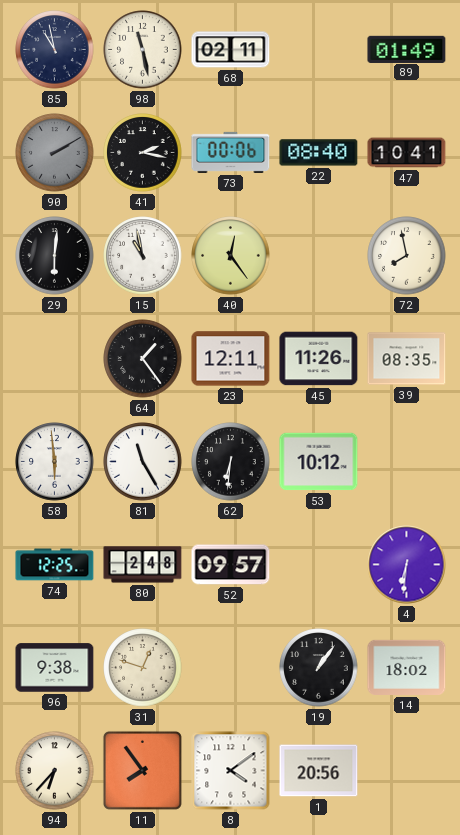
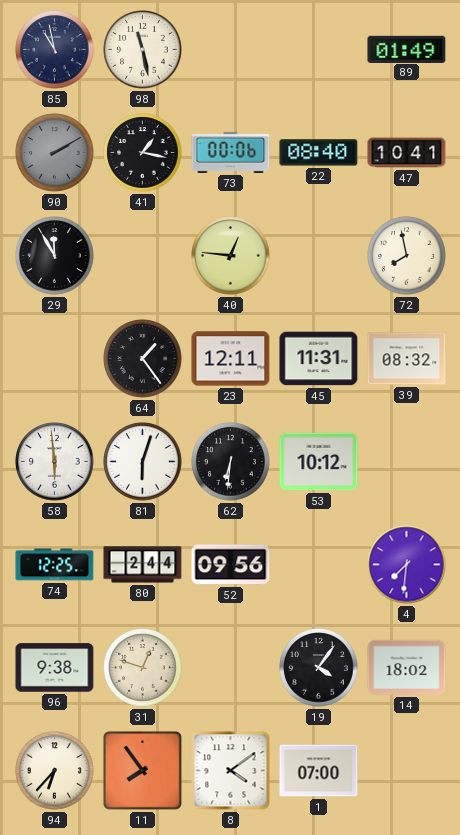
68: 02:11 -> none
41: 2:17 -> 1:17
29: 6:01 -> 11:55
15: 10:58 -> none
40: 12:24 -> 12:46
45: 11:26 -> 11:31
39: 08:35 -> 08:32
81: 11:25 -> 6:03
80: 2:48 -> 2:44
52: 09:57 -> 09:56
4: 6:31 -> 7:31
19: 1:06 -> 4:06
1: 20:56 -> 07:00
